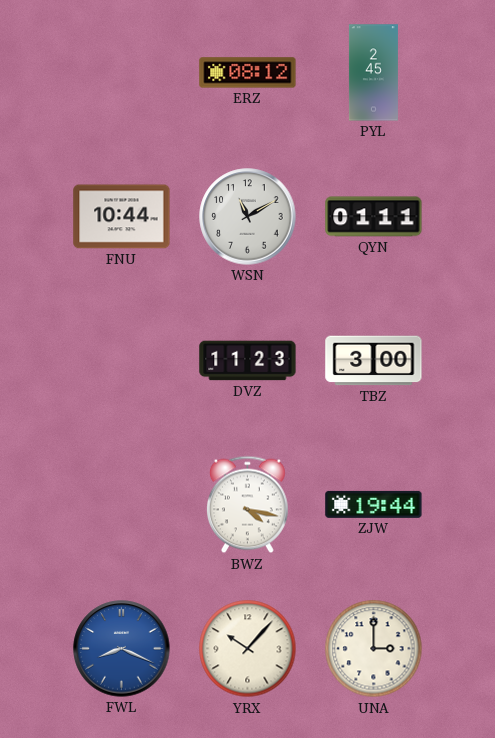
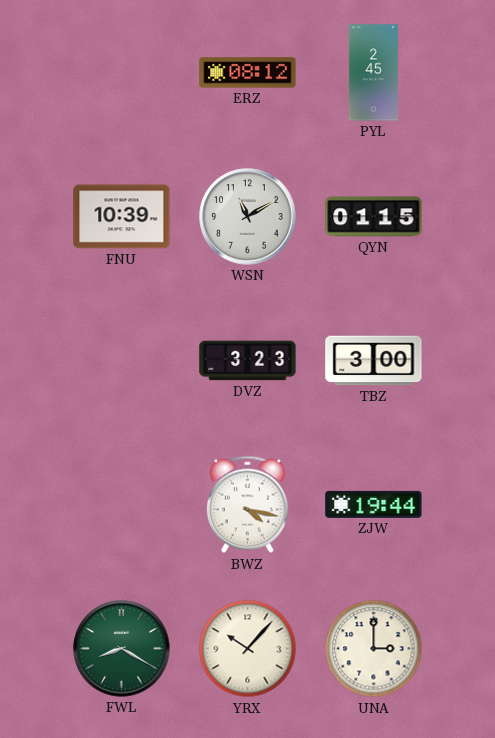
FNU: 10:44 -> 10:39
QYN: 01:11 -> 01:15
DVZ: 11:23 -> 3:23
FWL: 8:19 -> 8:20
FWL dial: blue -> green
